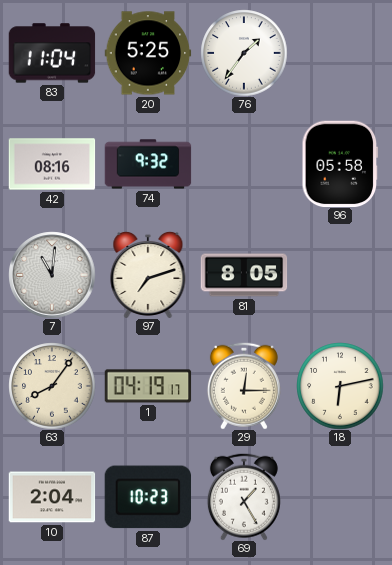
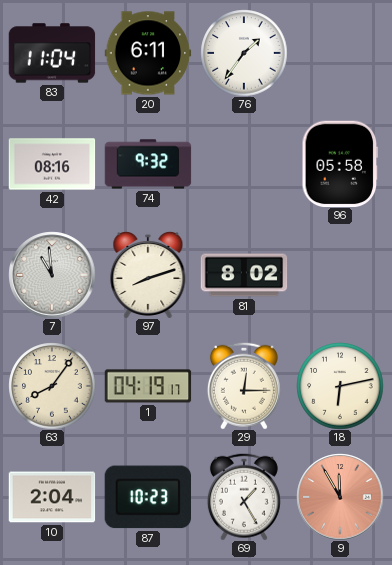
20: 5:25 -> 6:11
7: 11:01 -> 10:59
97: 7:12 -> 8:12
81: 8:05 -> 8:02
9: none -> 11:55
